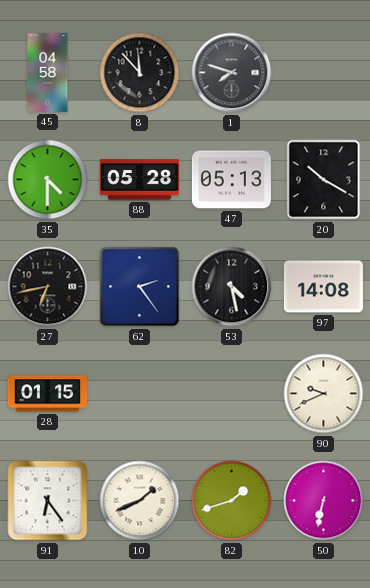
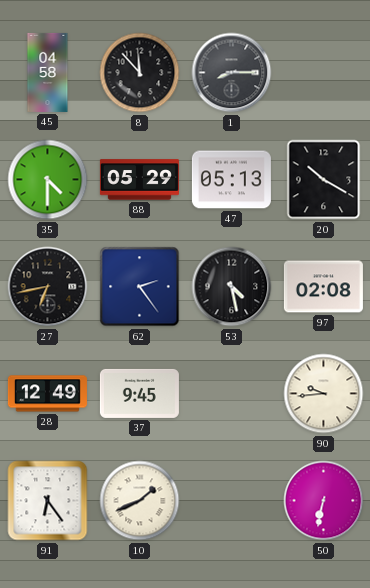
1: 7:48 -> 8:15
88: 05:28 -> 05:29
97: 14:08 -> 02:08
28: 01:15 -> 12:49
37: none -> 9:45
90: 9:41 -> 9:44
82: 1:42 -> none
